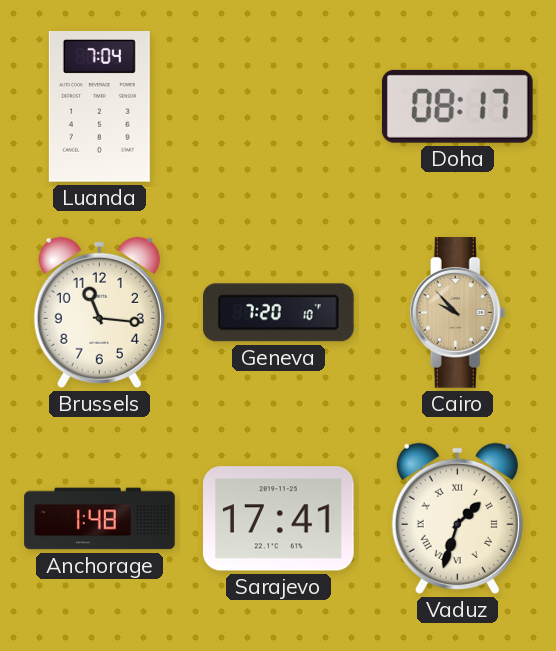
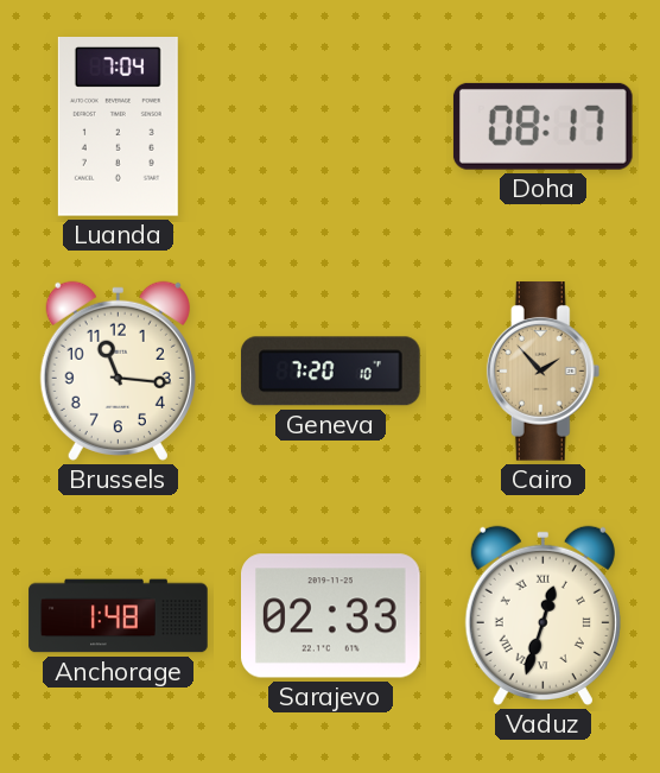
Cairo: 9:53 -> 1:53
Sarajevo: 17:41 -> 02:33
Vaduz: 1:33 -> 12:33
